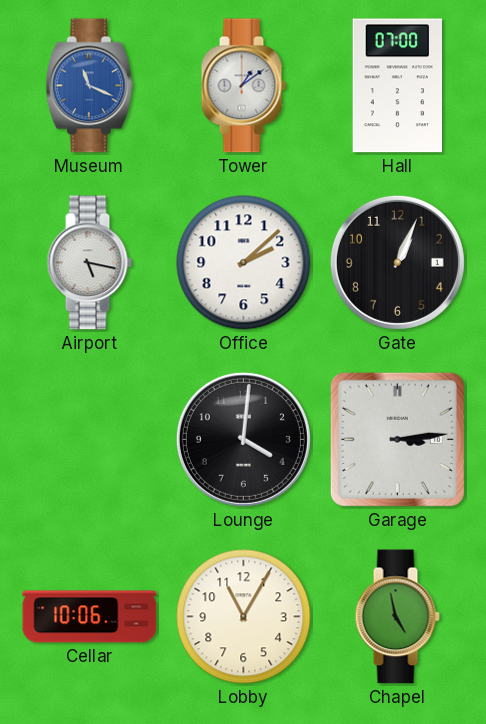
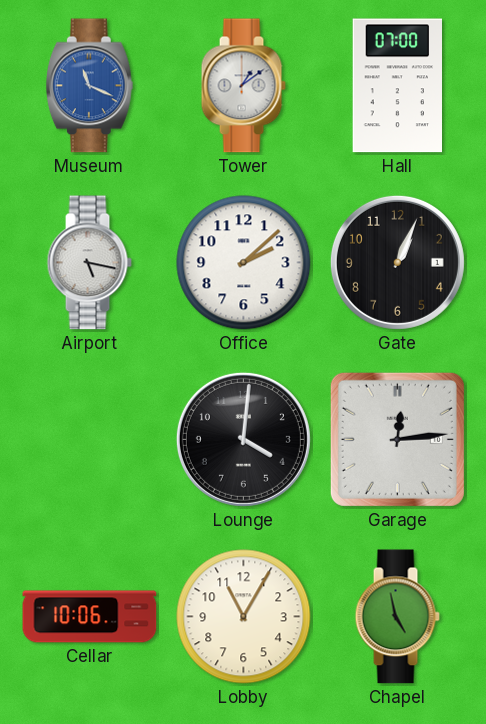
Garage: 3:14 -> 12:14
